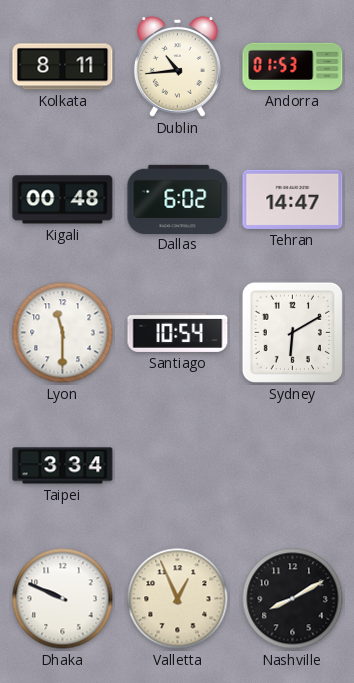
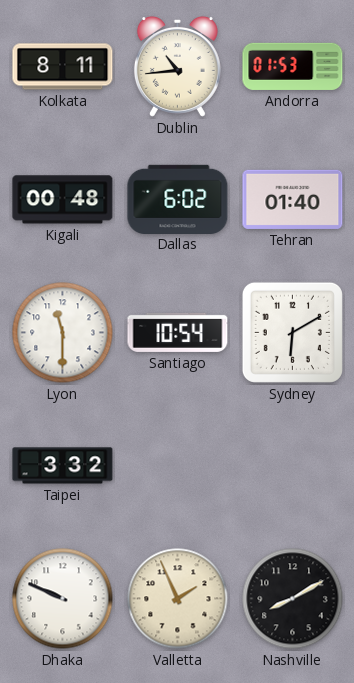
Tehran: 14:47 -> 01:40
Taipei: 3:34 -> 3:32
Valletta: 12:56 -> 1:56
